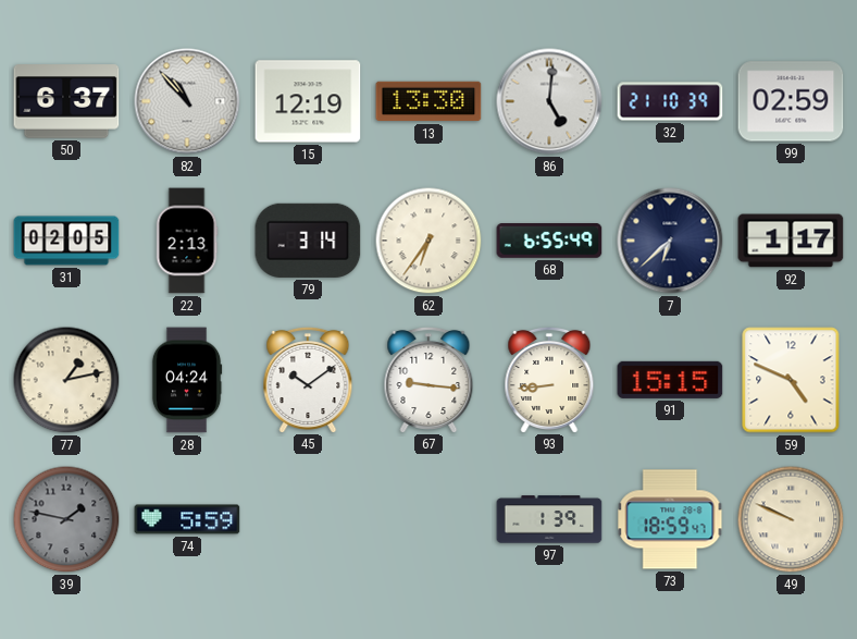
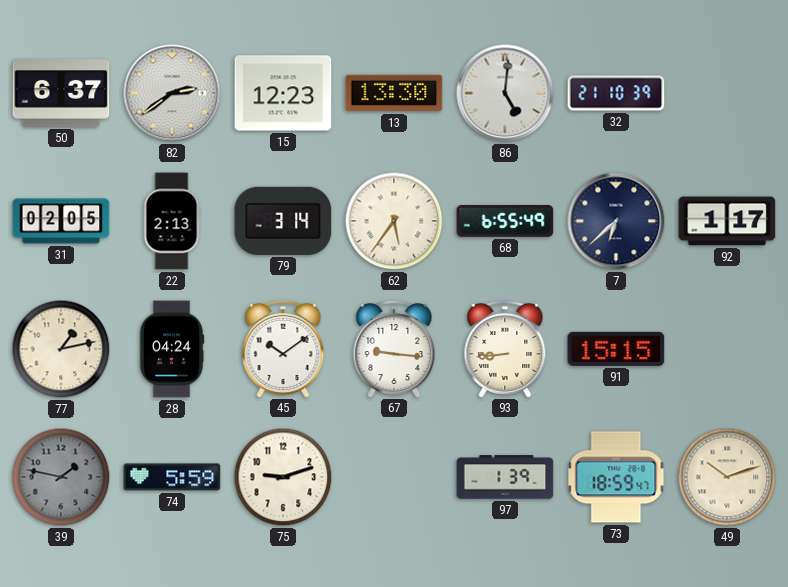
82: 10:53 -> 2:39
15: 12:19 -> 12:23
99: 02:59 -> none
62: 6:36 -> 5:36
59: 4:49 -> none
75: none -> 9:12
49: 9:49 -> 10:12
